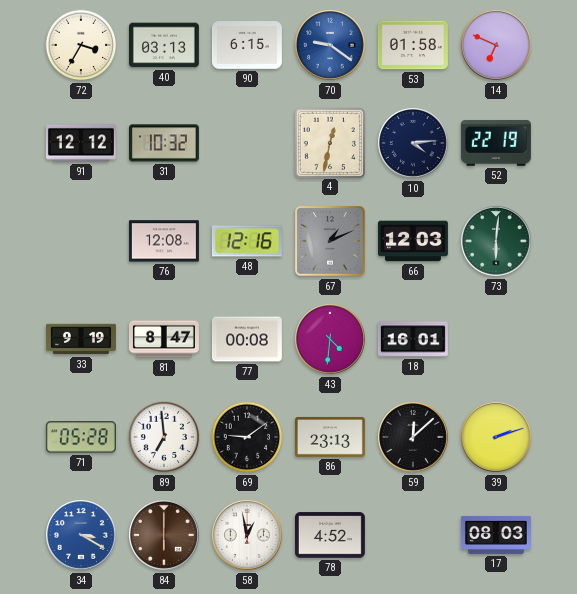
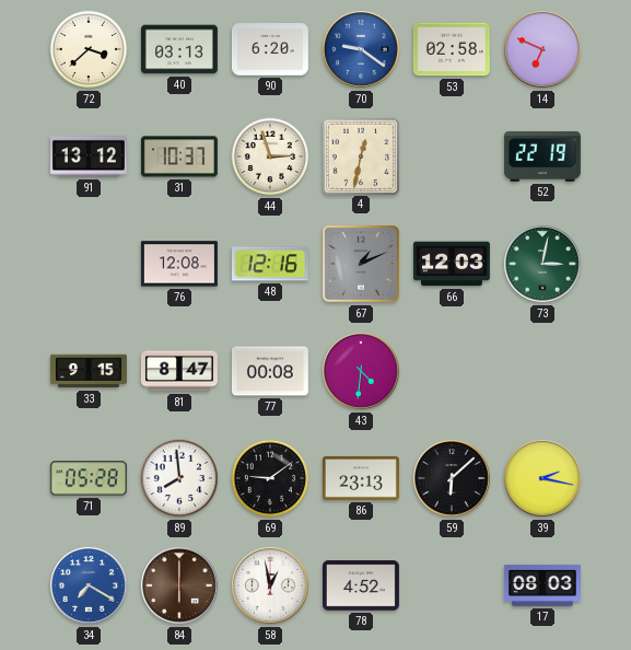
72: 3:35 -> 3:38
90: 6:15 -> 6:20
53: 01:58 -> 02:58
91: 12:12 -> 13:12
31: 10:32 -> 10:37
44: none -> 2:57
10: 4:14 -> none
73: 6:01 -> 3:02
33: 9:19 -> 9:15
18: 16:01 -> none
89: 6:59 -> 7:59
59: 12:08 -> 6:08
39: 2:12 -> 2:17
34: 3:20 -> 7:20
